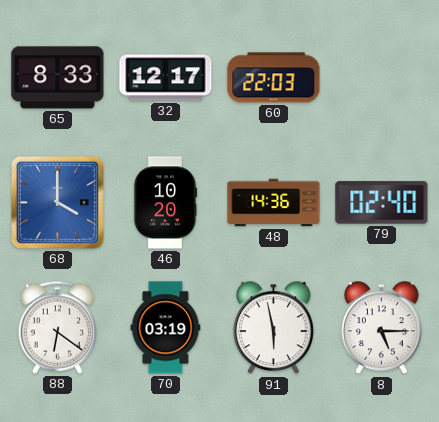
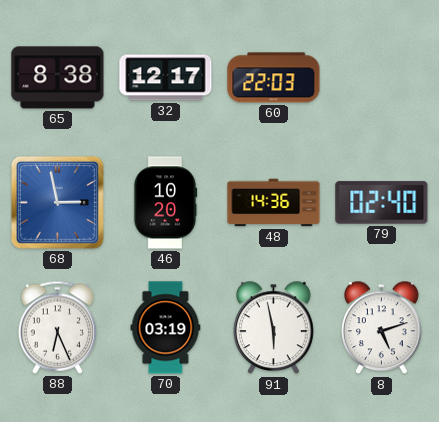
65: 8:33 -> 8:38
68: 4:00 -> 2:58
88: 6:21 -> 6:26
8: 5:15 -> 5:12
